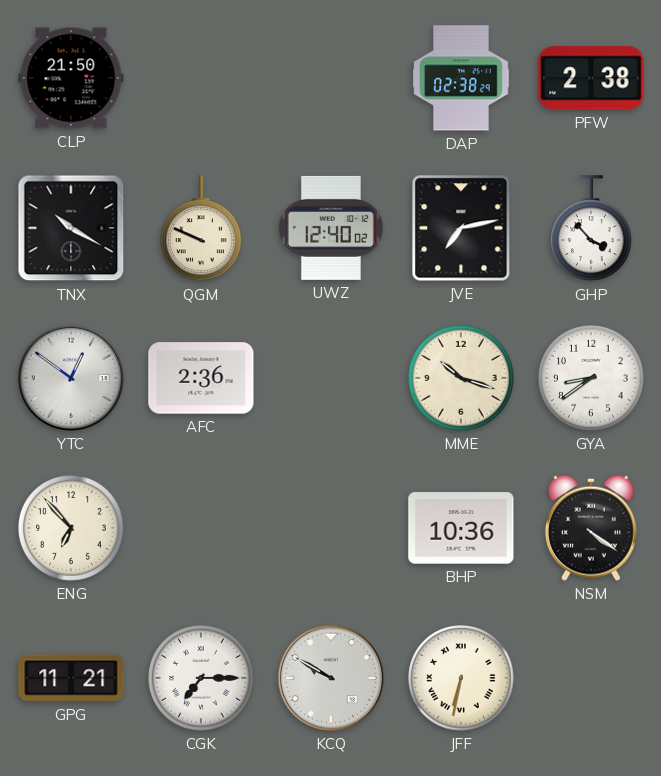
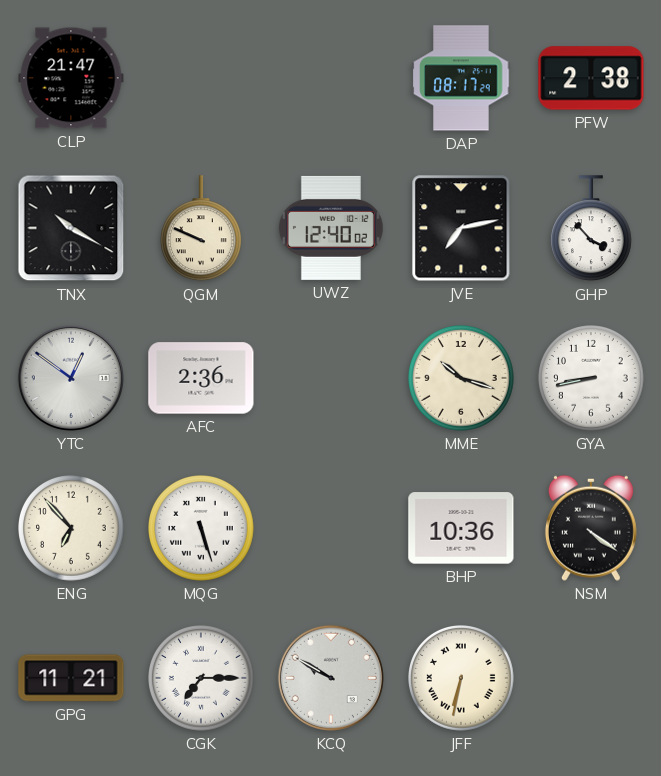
CLP: 21:50 -> 21:47
DAP: 02:38 -> 08:17
GYA: 8:39 -> 8:43
MQG: none -> 5:27
